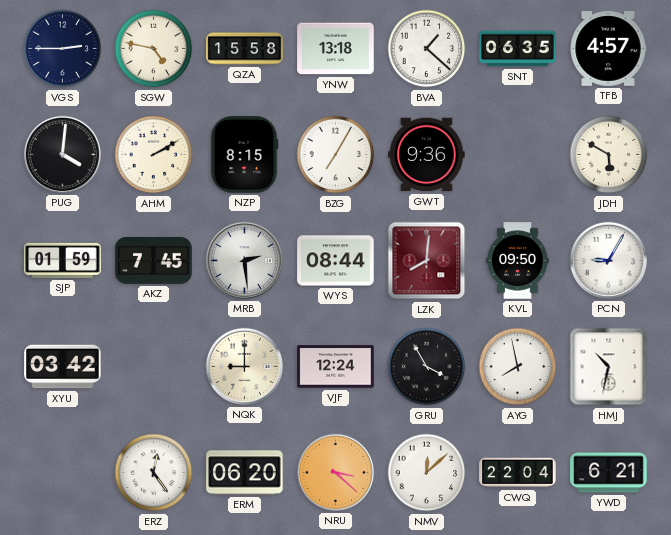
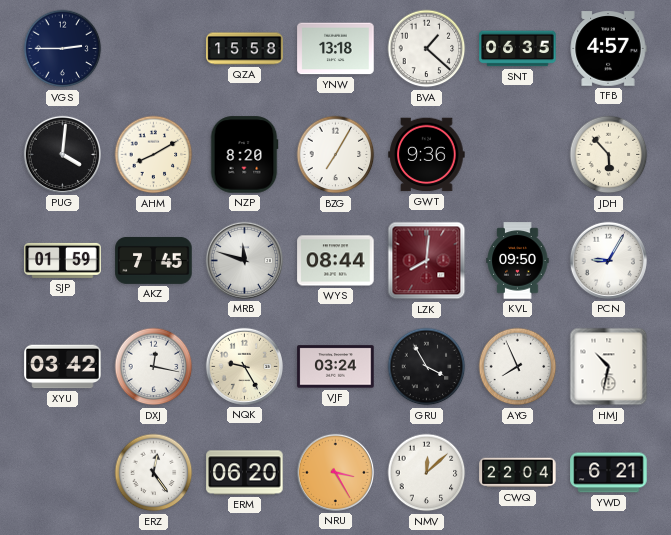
SGW: 4:47 -> none
AHM: 2:10 -> 8:10
NZP: 8:15 -> 8:20
JDH: 5:50 -> 5:53
MRB: 2:29 -> 11:48
DXJ: none -> 12:17
NQK: 9:00 -> 9:25
VJF: 12:24 -> 03:24
AYG: 7:58 -> 7:56
NRU: 3:22 -> 3:25
